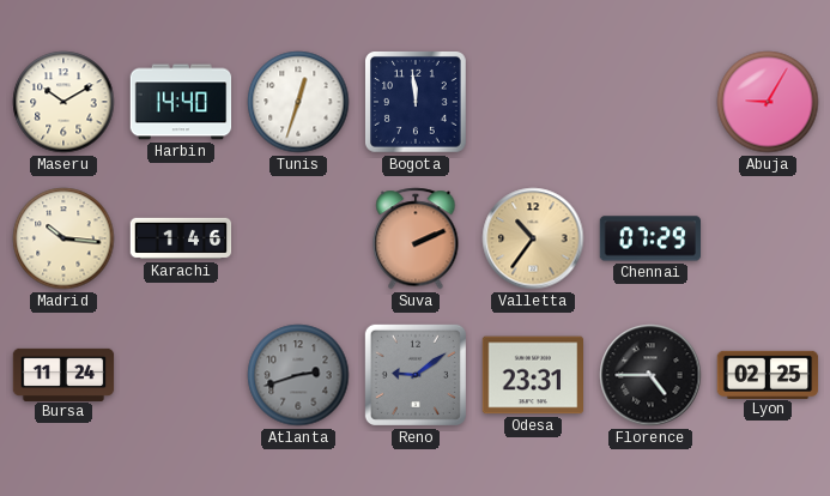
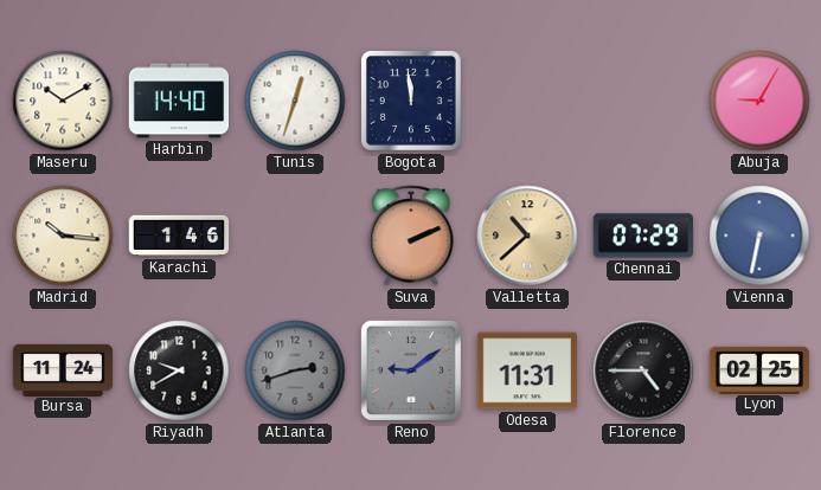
Valletta: 10:36 -> 10:38
Vienna: none -> 6:32
Riyadh: none -> 9:40
Odesa: 23:31 -> 11:31
